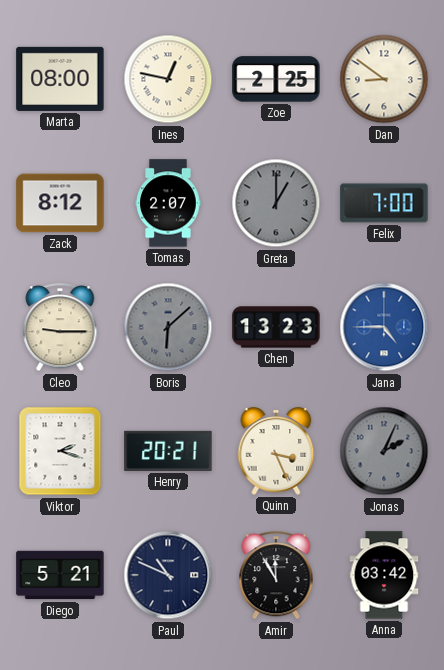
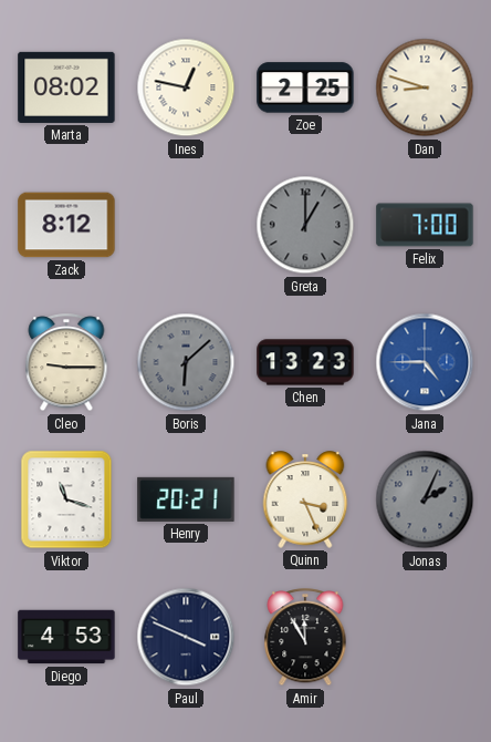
Marta: 08:00 -> 08:02
Dan: 8:51 -> 8:48
Tomas: 2:07 -> none
Viktor: 2:18 -> 11:18
Diego: 5:21 -> 4:53
Paul: 10:49 -> 3:49
Anna: 03:42 -> none
